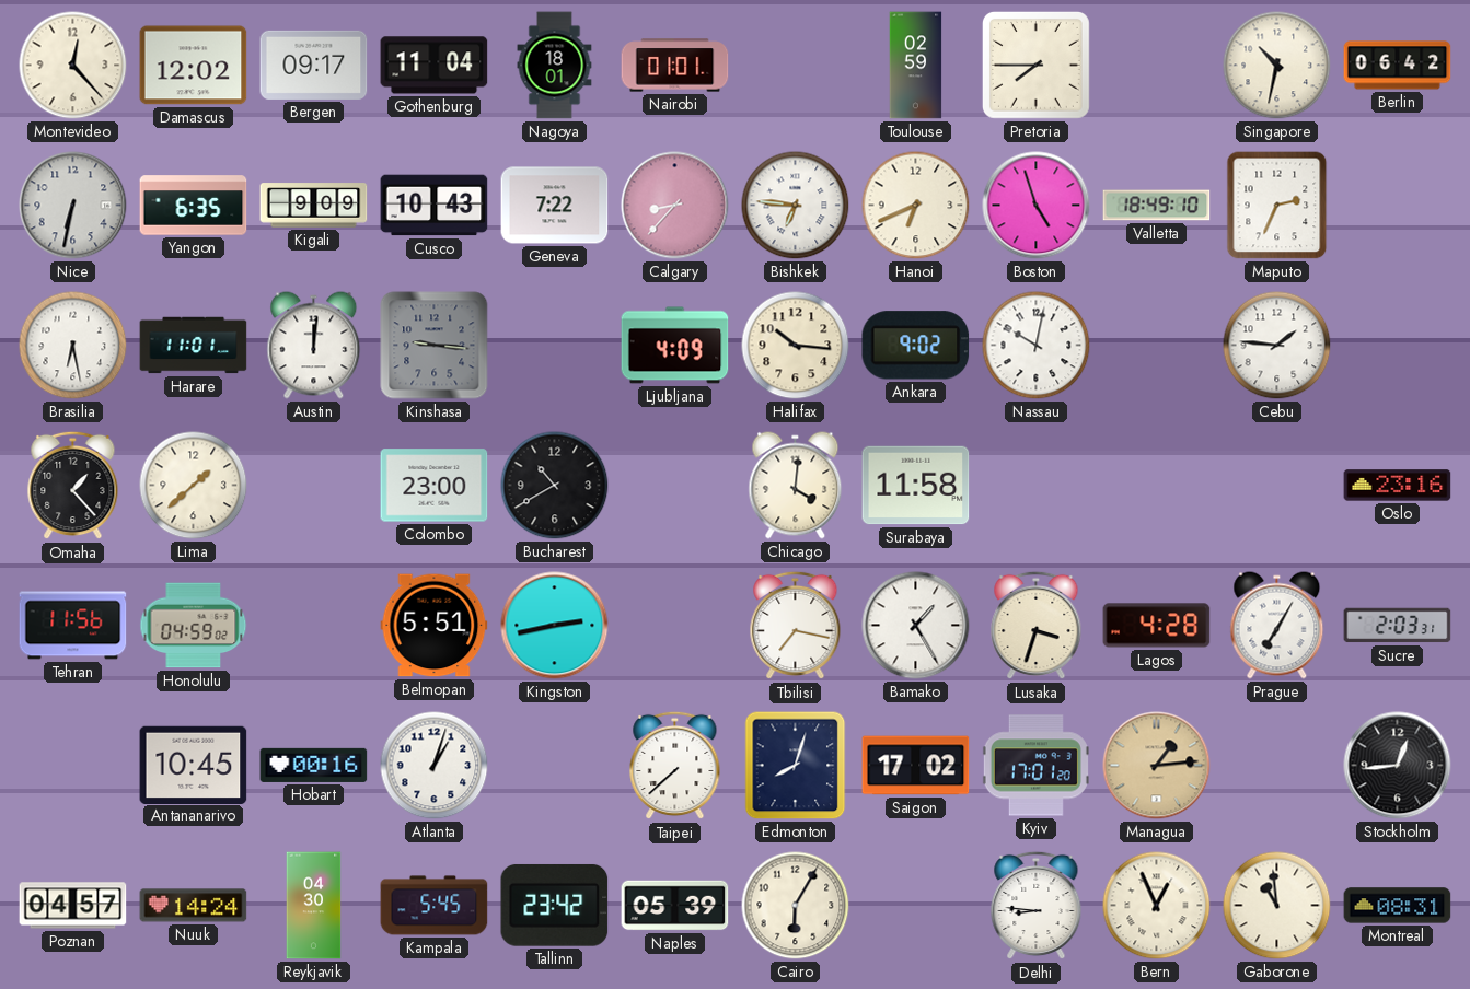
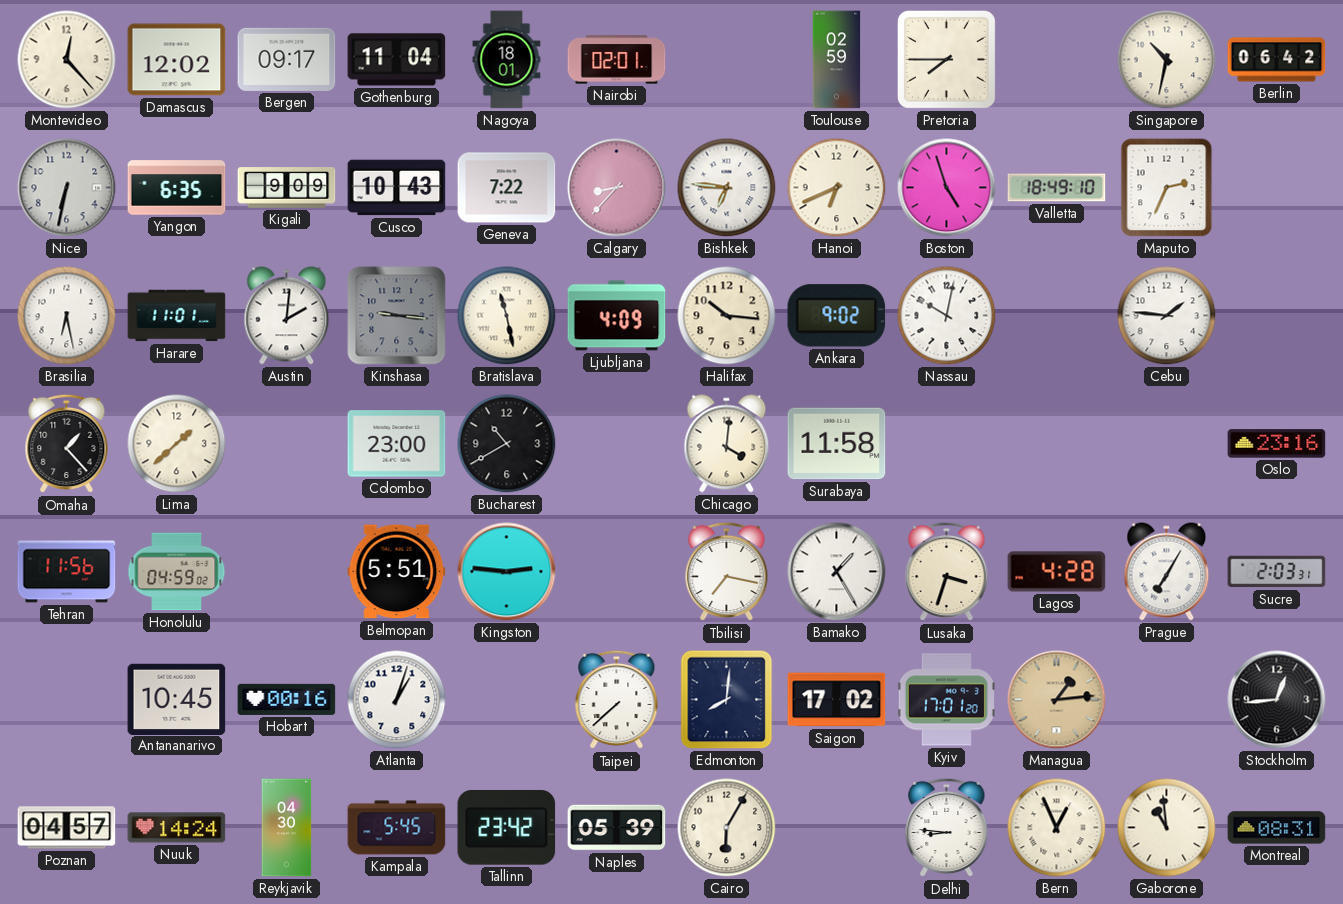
Nairobi: 01:01 -> 02:01
Austin: 12:01 -> 2:01
Bratislava: none -> 11:28
Kingston: 2:43 -> 2:46
Edmonton: 8:03 -> 8:01
